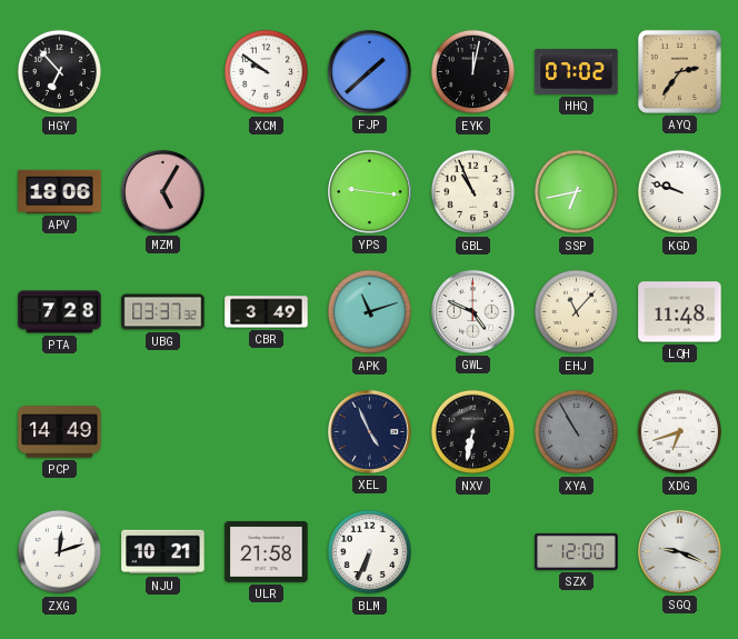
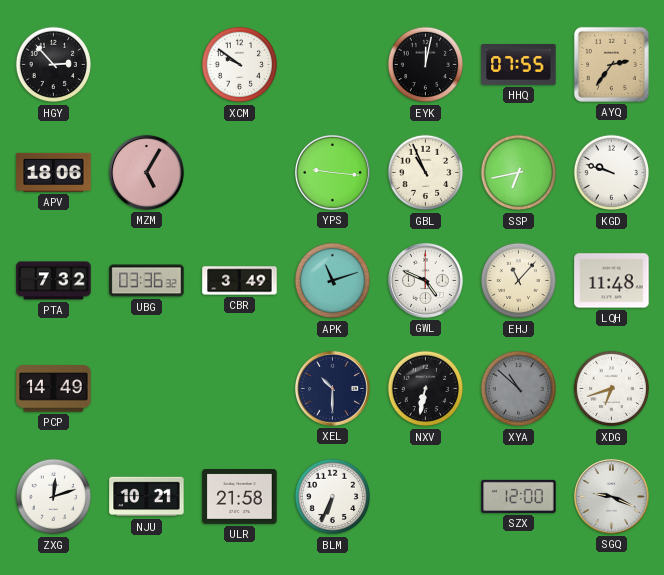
HGY: 6:53 -> 2:53
FJP: 1:38 -> none
HHQ: 07:02 -> 07:55
PTA: 7:28 -> 7:32
UBG: 03:37 -> 03:36
XEL: 4:56 -> 10:30
XYA: 10:55 -> 10:52
